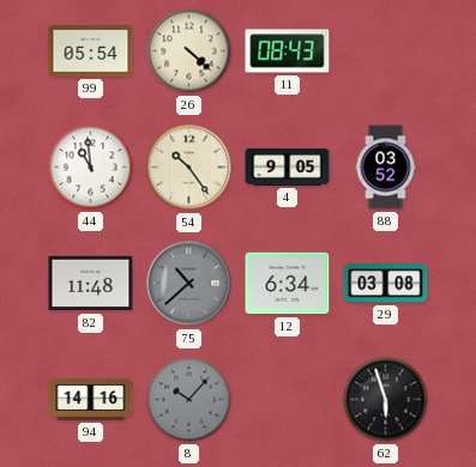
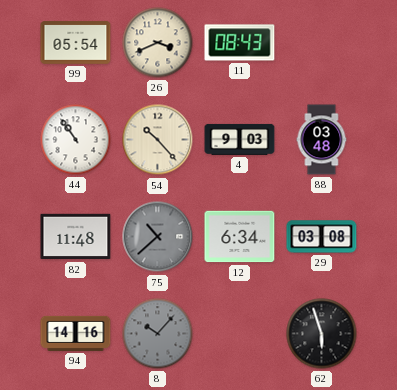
26: 4:22 -> 3:41
44: 10:59 -> 10:54
54: 10:24 -> 10:23
4: 9:05 -> 9:03
88: 03:52 -> 03:48
